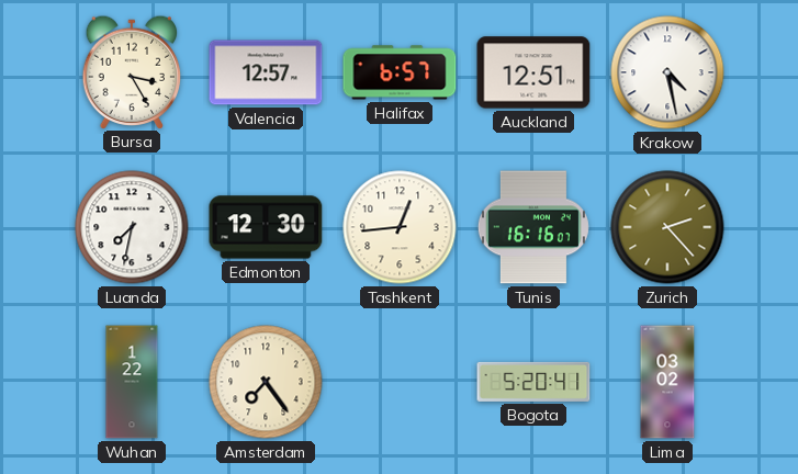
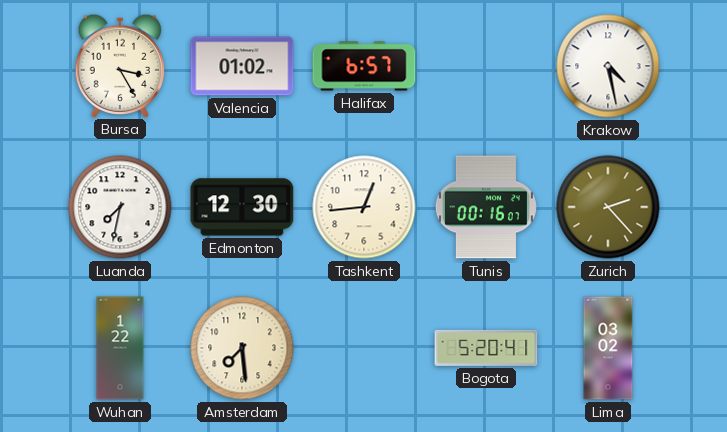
Valencia: 12:57 -> 01:02
Auckland: 12:51 -> none
Tunis: 16:16 -> 00:16
Amsterdam: 7:24 -> 7:29
